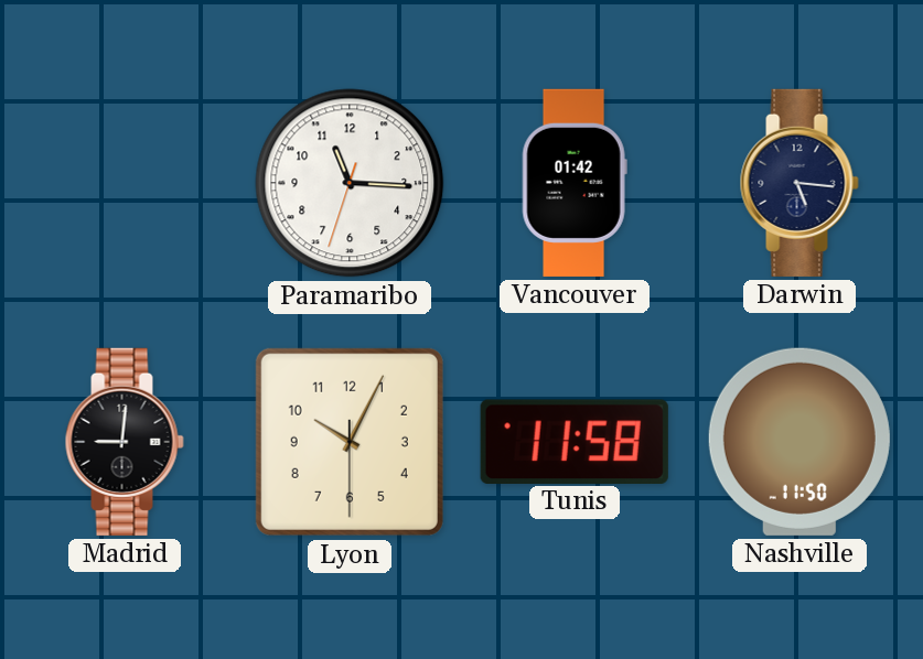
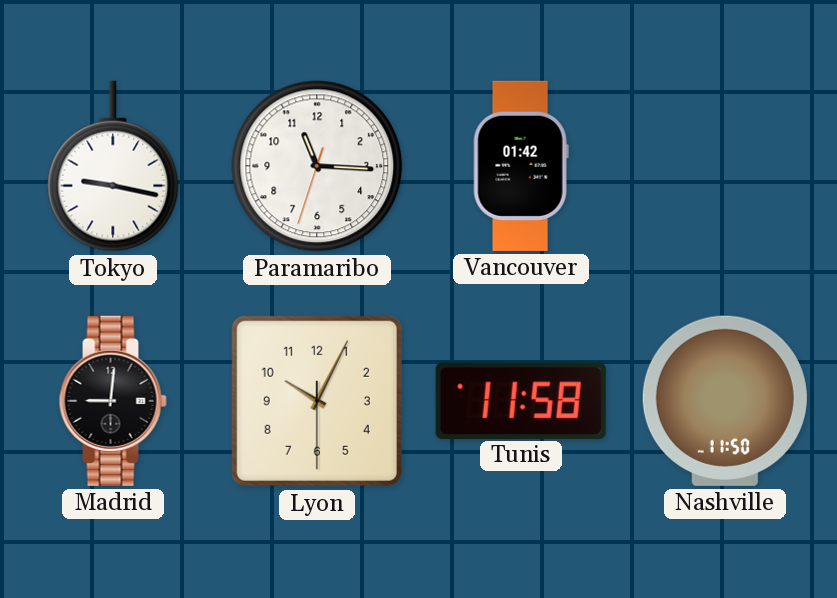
Tokyo: none -> 9:17
Darwin: 5:16 -> none
